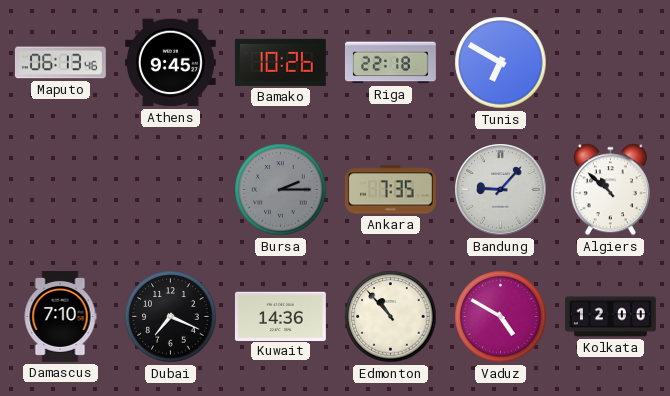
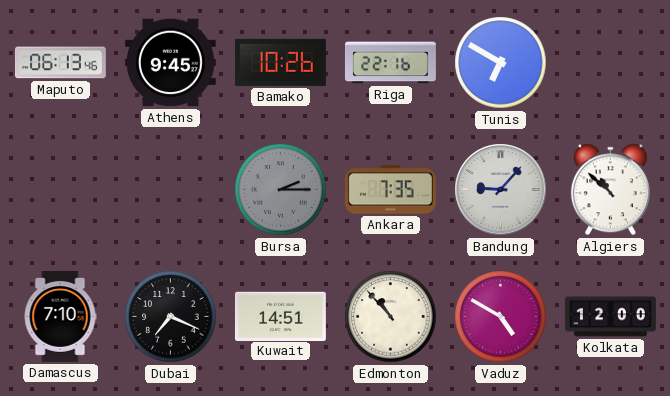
Riga: 22:18 -> 22:16
Kuwait: 14:36 -> 14:51
